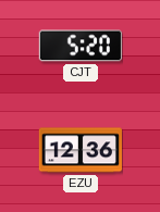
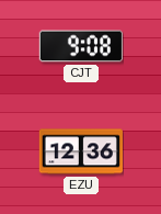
CJT: 5:20 -> 9:08
